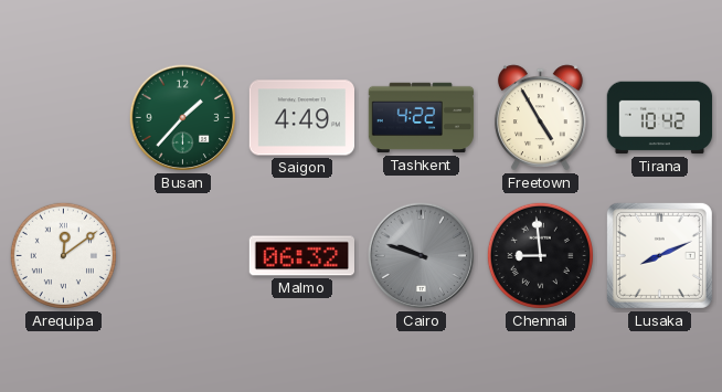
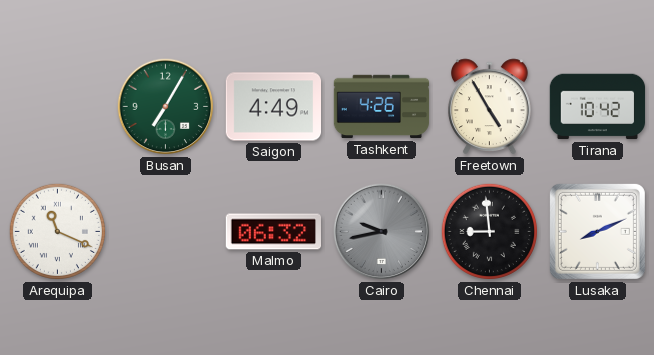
Busan: 1:37 -> 7:05
Tashkent: 4:22 -> 4:26
Arequipa: 12:09 -> 11:19
Cairo: 9:48 -> 9:43
